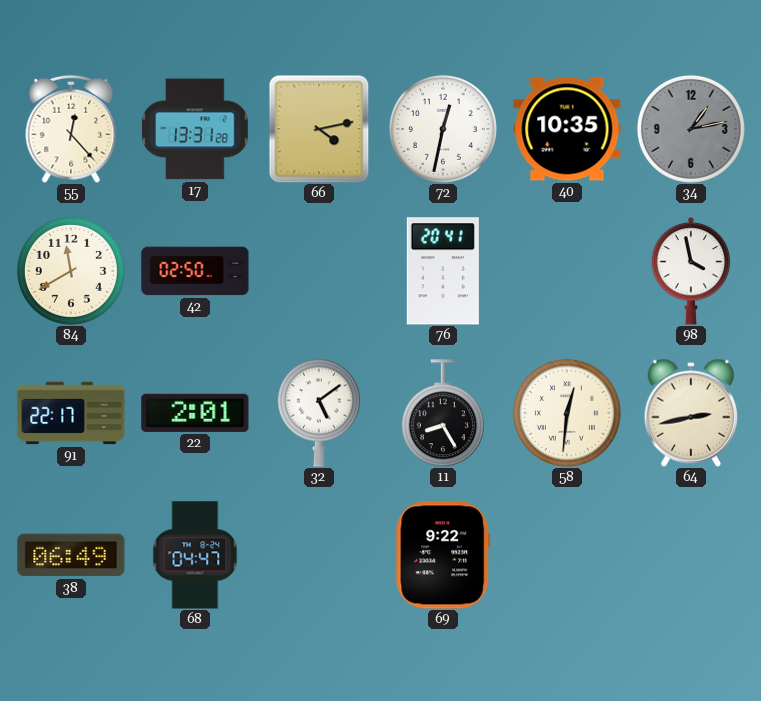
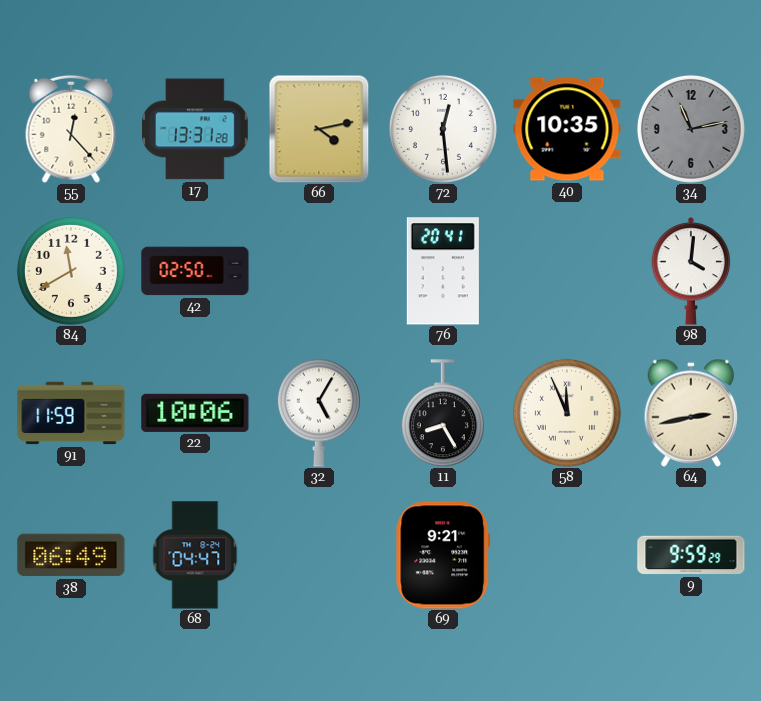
72: 12:32 -> 12:29
34: 1:13 -> 11:13
98: 3:58 -> 4:01
91: 22:17 -> 11:59
22: 2:01 -> 10:06
32: 5:09 -> 5:05
58: 12:31 -> 11:56
69: 9:22 -> 9:21
9: none -> 9:59
